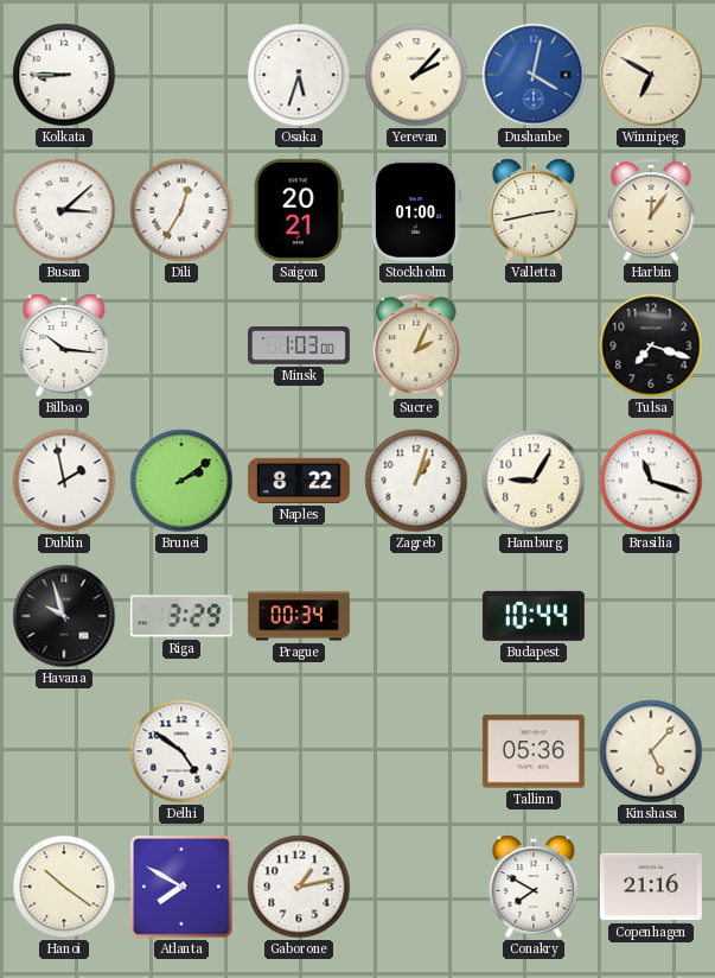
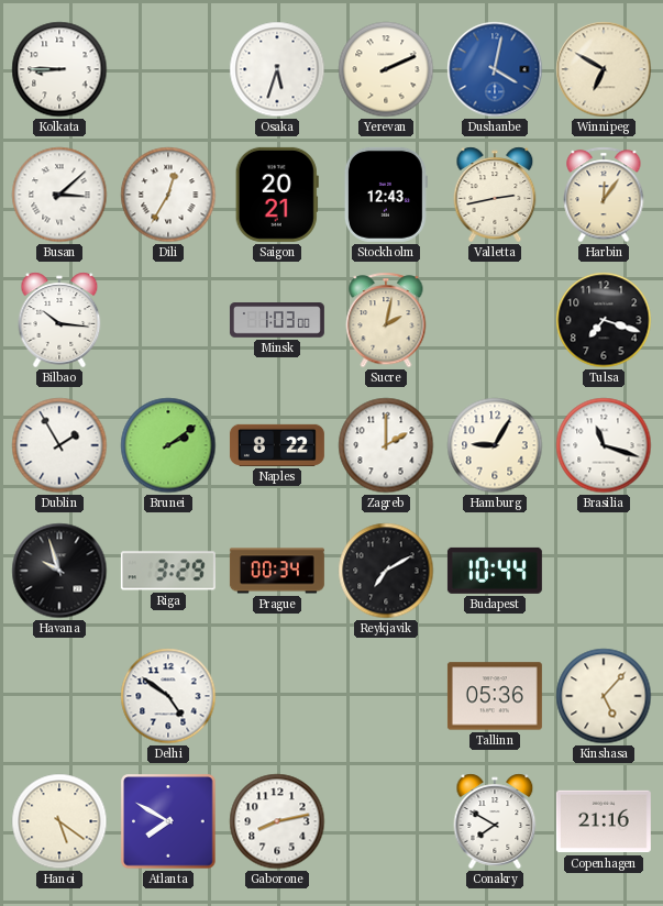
Yerevan: 2:07 -> 2:11
Stockholm: 01:00 -> 12:43
Sucre: 2:04 -> 2:02
Dublin: 1:58 -> 1:55
Zagreb: 1:03 -> 2:00
Reykjavik: none -> 7:10
Hanoi: 10:21 -> 5:21
Gaborone: 1:13 -> 8:13
